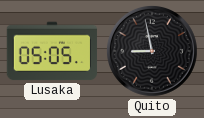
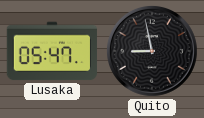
Lusaka: 05:05 -> 05:47
